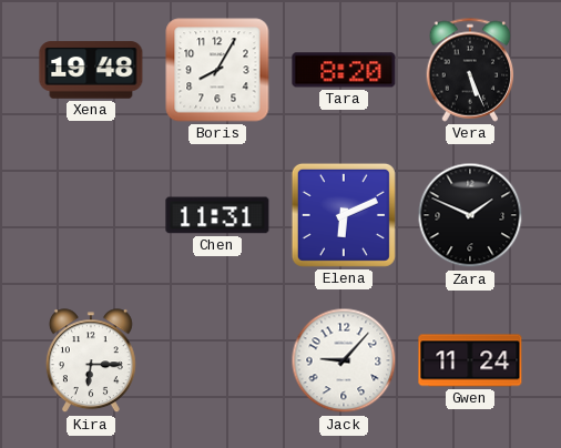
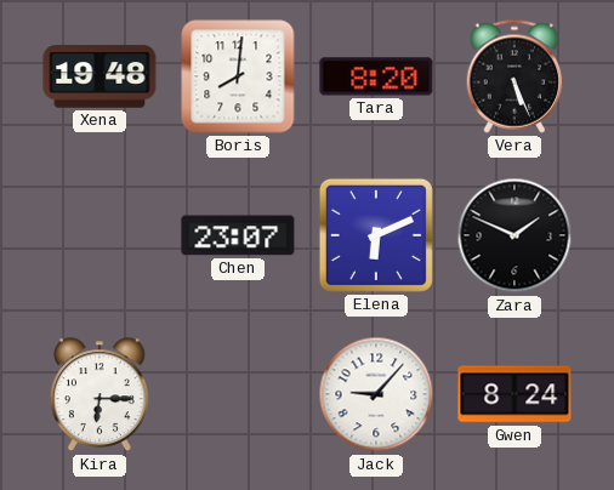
Boris: 8:05 -> 8:01
Chen: 11:31 -> 23:07
Gwen: 11:24 -> 8:24
